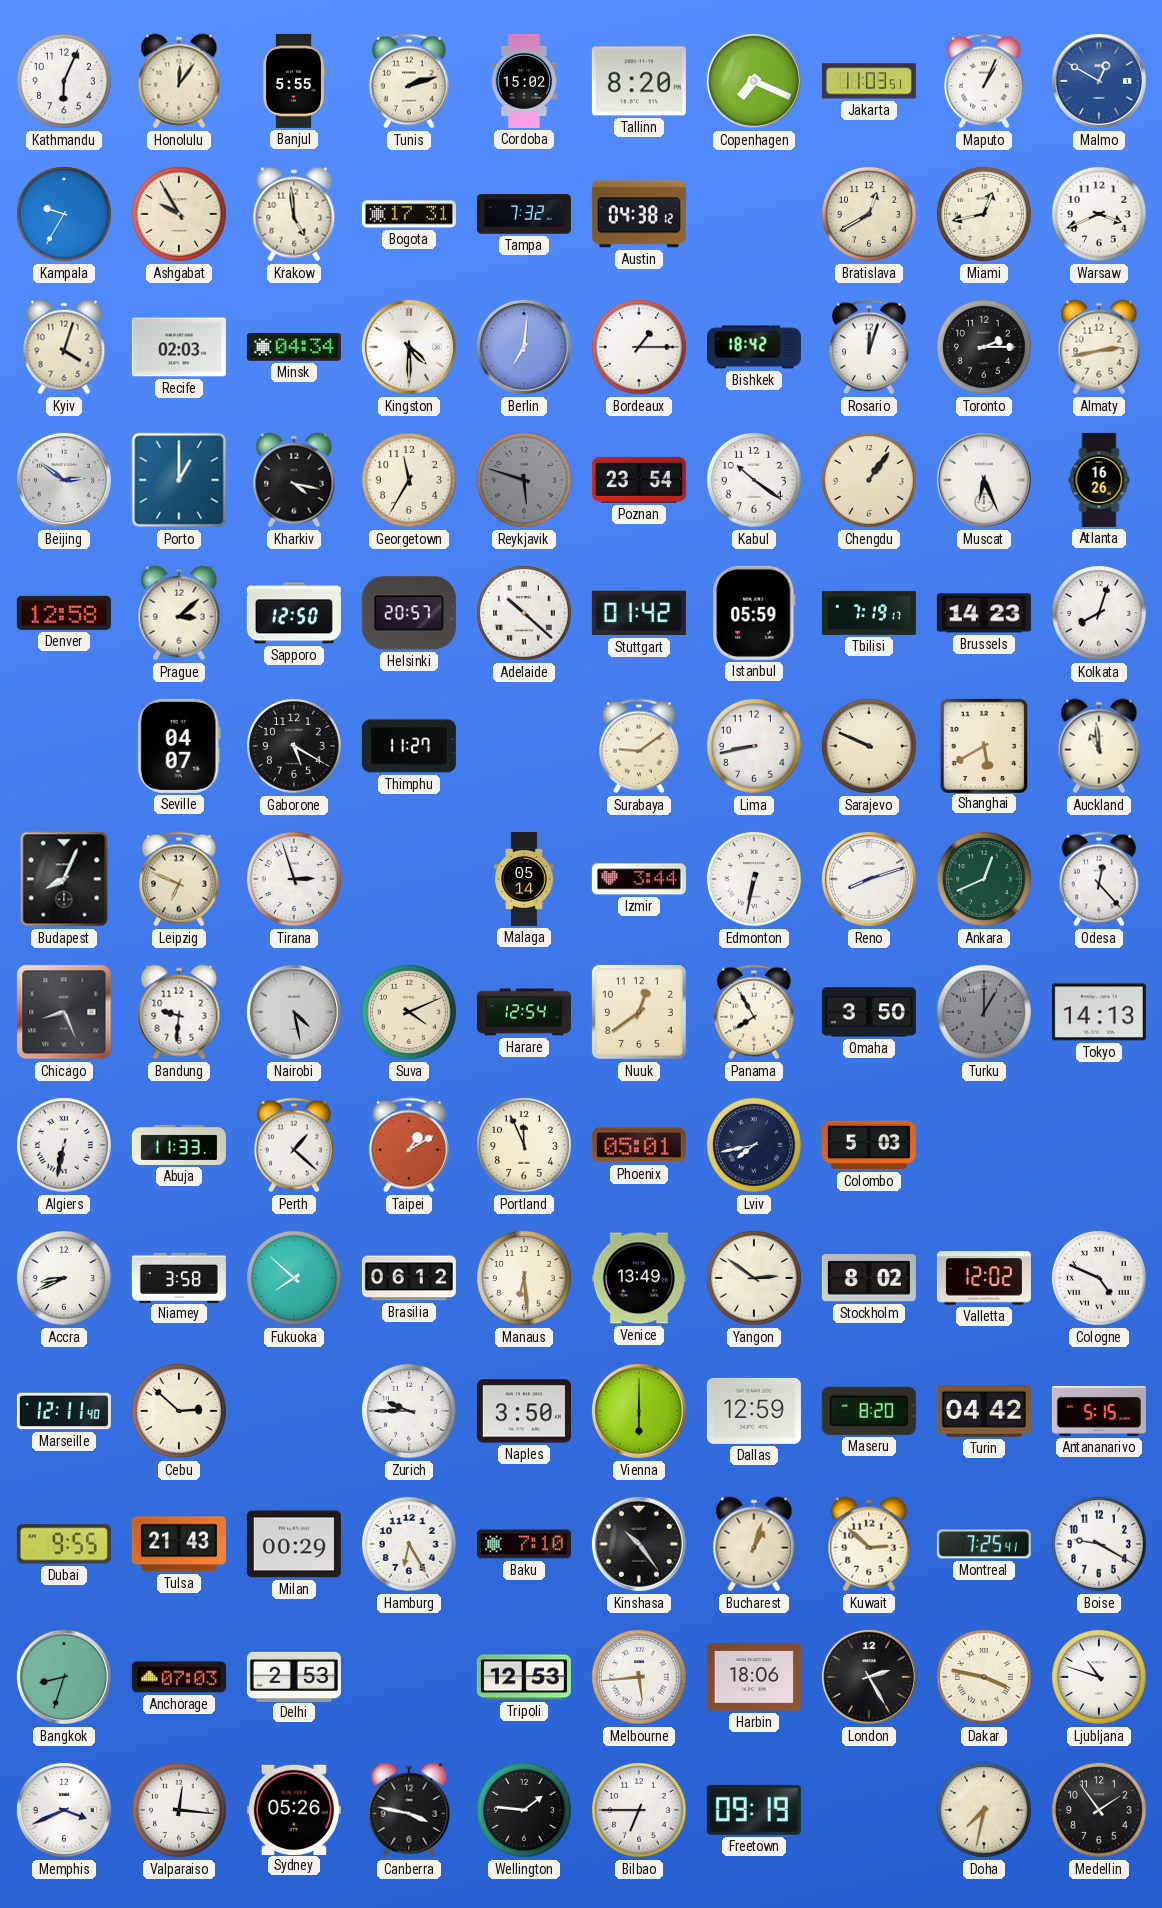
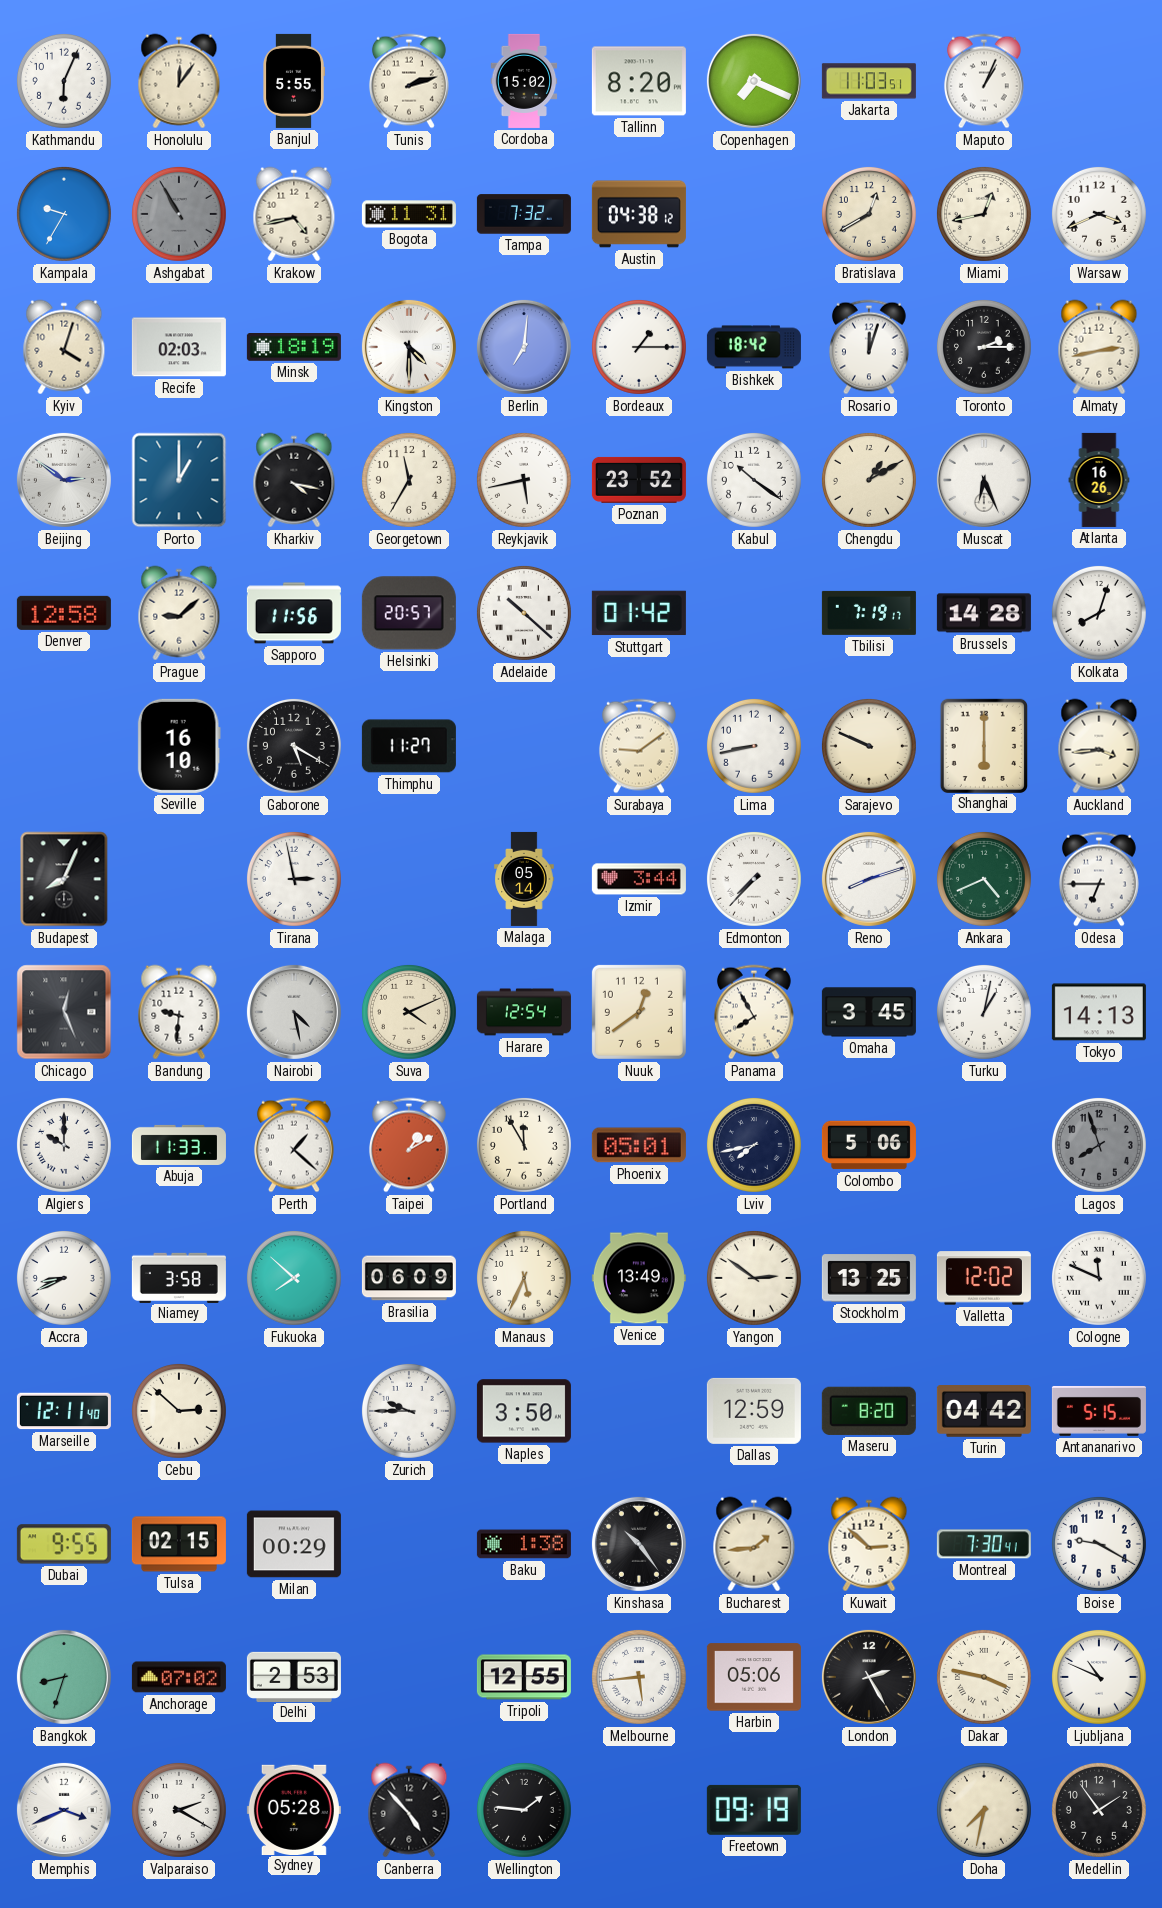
Malmo: 12:50 -> none
Ashgabat: 9:55 -> 10:55
Ashgabat dial: cream -> grey
Krakow: 4:59 -> 4:43
Bogota: 17:31 -> 11:31
Minsk: 04:34 -> 18:19
Reykjavik: 5:48 -> 5:43
Reykjavik dial: grey -> white
Poznan: 23:54 -> 23:52
Chengdu: 1:06 -> 1:10
Prague: 3:08 -> 9:08
Sapporo: 12:50 -> 11:56
Istanbul: 05:59 -> none
Brussels: 14:23 -> 14:28
Seville: 04:07 -> 16:10
Shanghai: 5:40 -> 6:00
Auckland: 10:59 -> 3:44
Leipzig: 6:49 -> none
Tirana: 2:57 -> 2:58
Edmonton: 6:32 -> 7:37
Ankara: 12:41 -> 4:41
Odesa: 12:23 -> 6:45
Chicago: 8:26 -> 12:26
Omaha: 3:50 -> 3:45
Turku: 1:00 -> 1:02
Turku dial: grey -> white
Algiers: 6:32 -> 10:00
Portland: 11:56 -> 11:55
Colombo: 5:03 -> 5:06
Lagos: none -> 7:57
Brasilia: 06:12 -> 06:09
Manaus: 6:29 -> 5:34
Stockholm: 8:02 -> 13:25
Cologne: 4:49 -> 11:49
Vienna: 6:00 -> none
Tulsa: 21:43 -> 02:15
Hamburg: 6:25 -> none
Baku: 7:10 -> 1:38
Bucharest: 1:03 -> 1:44
Montreal: 7:25 -> 7:30
Anchorage: 07:03 -> 07:02
Tripoli: 12:53 -> 12:55
Harbin: 18:06 -> 05:06
Ljubljana: 10:48 -> 10:49
Valparaiso: 12:16 -> 2:20
Sydney: 05:26 -> 05:28
Canberra: 3:47 -> 4:53
Bilbao: 6:45 -> none
